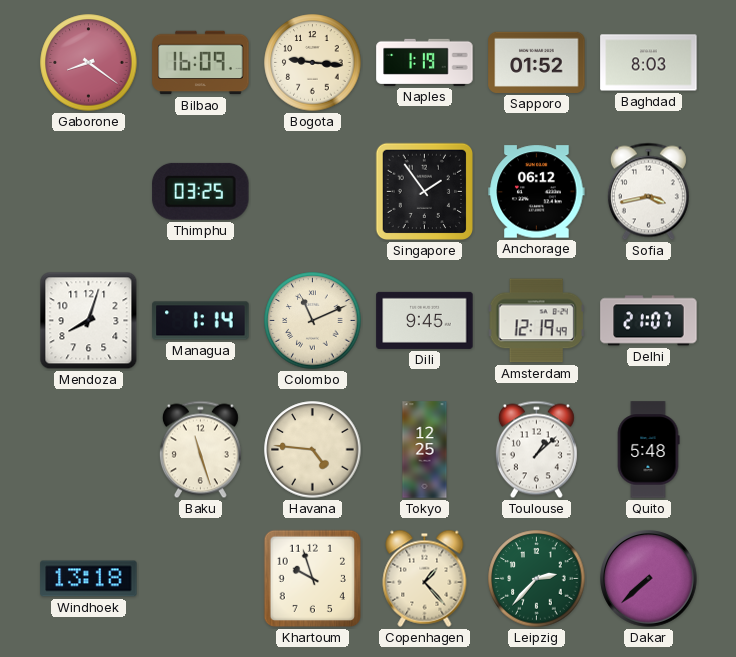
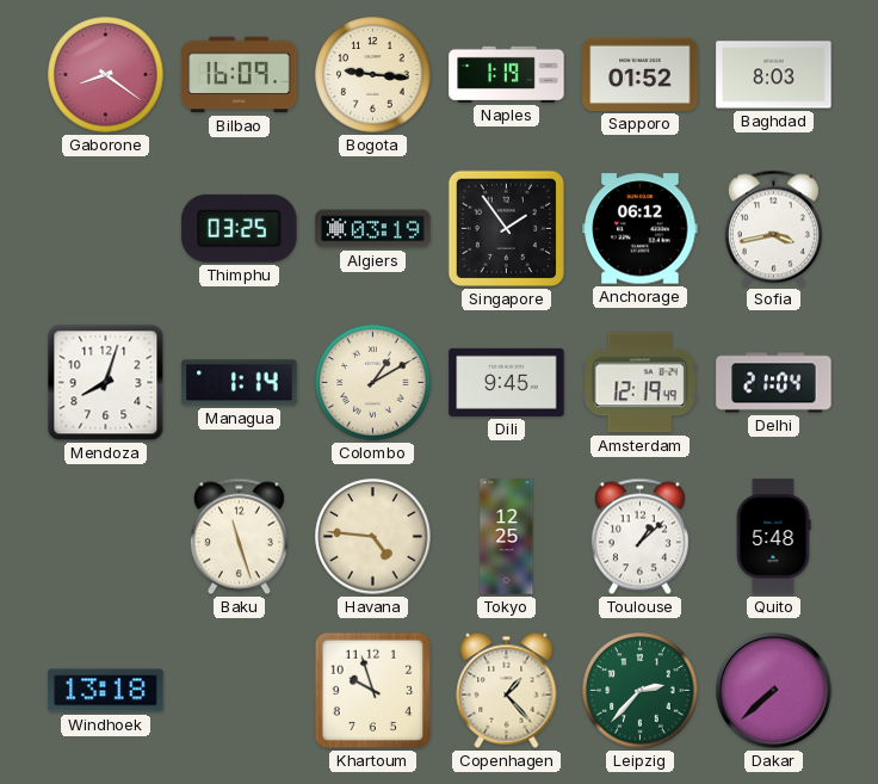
Algiers: none -> 03:19
Colombo: 11:11 -> 1:10
Delhi: 21:07 -> 21:04
